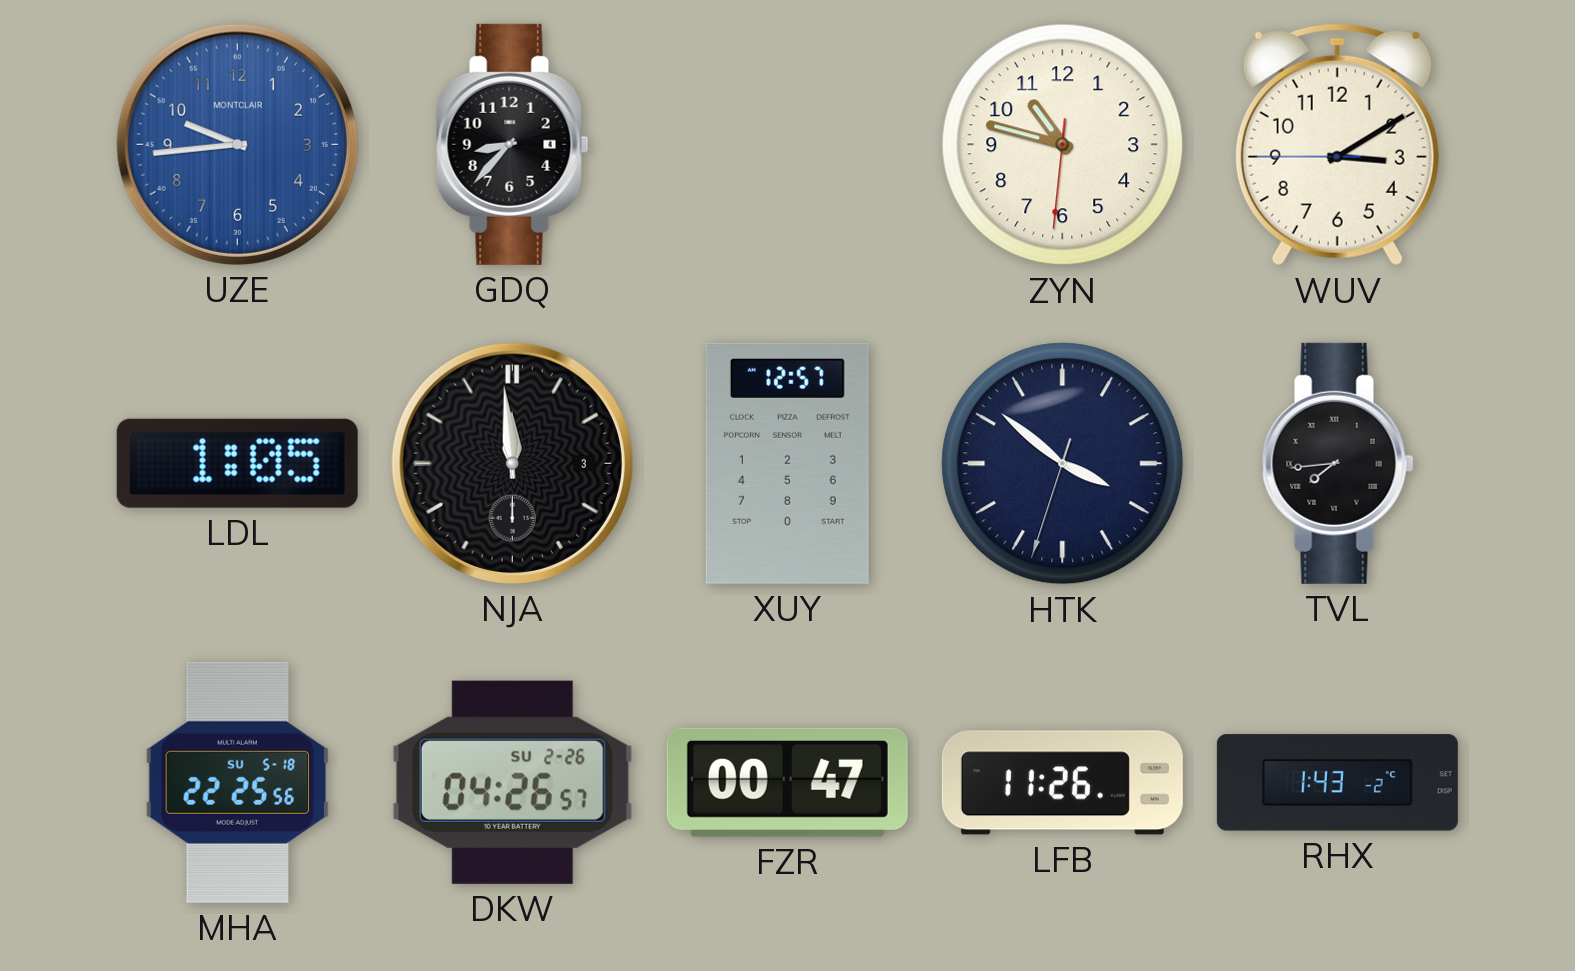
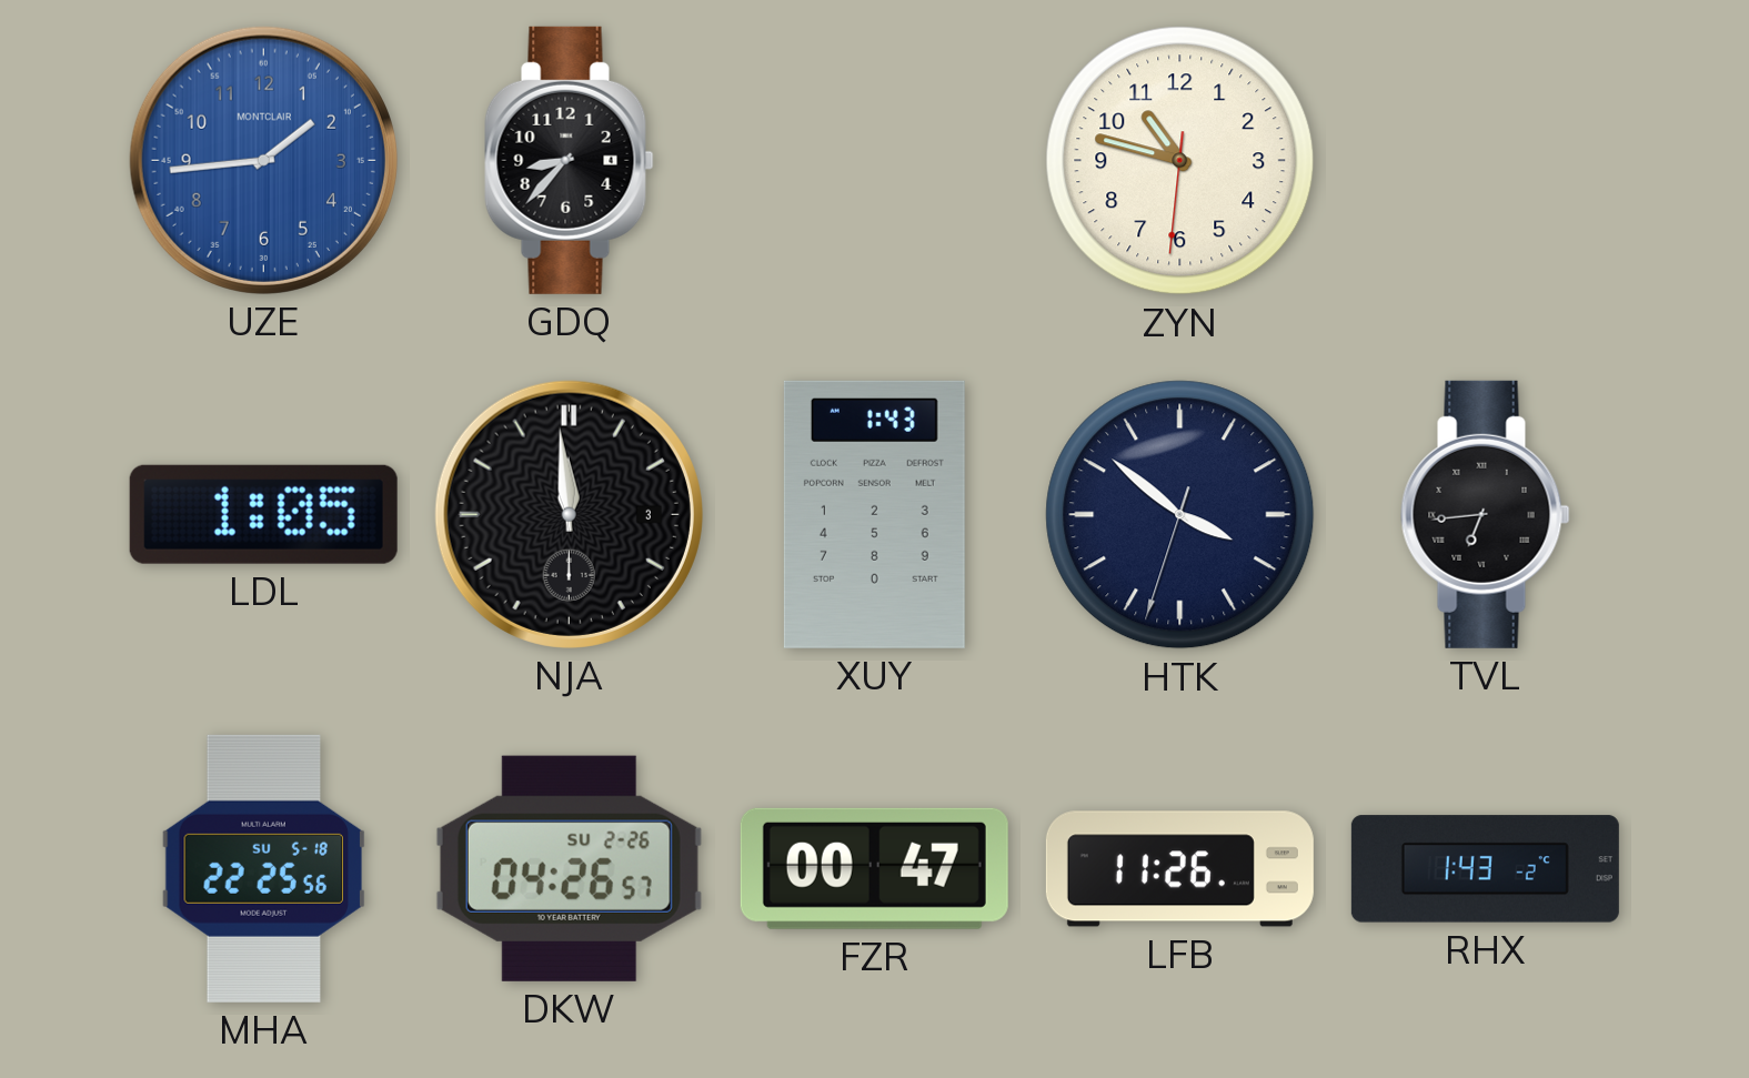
UZE: 9:44 -> 1:44
WUV: 3:09 -> none
XUY: 12:57 -> 1:43
TVL: 7:44 -> 6:44
